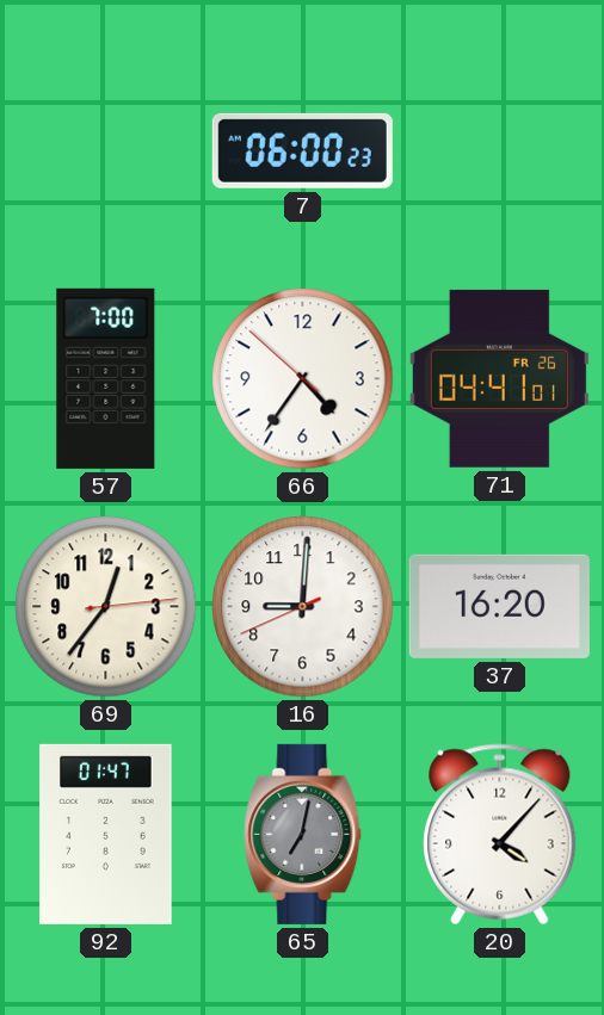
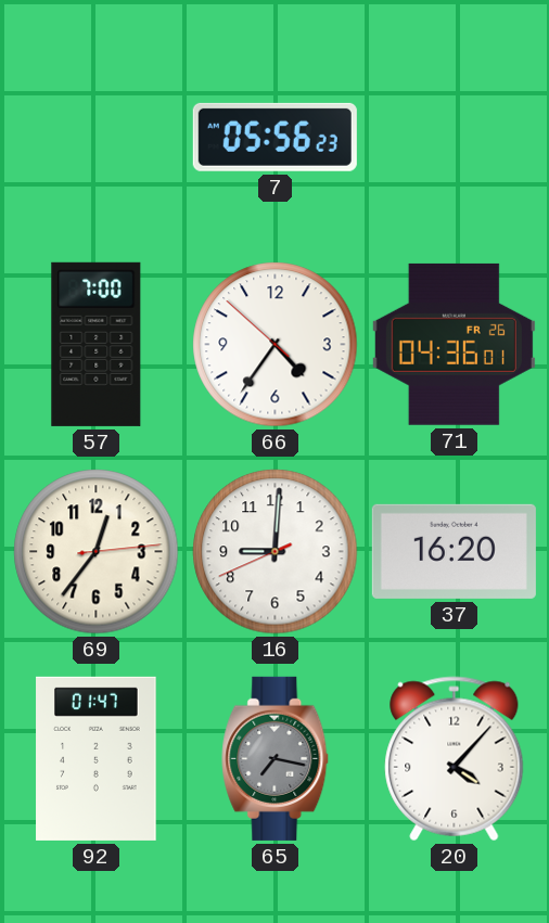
7: 06:00 -> 05:56
71: 04:41 -> 04:36
65: 7:02 -> 7:17
